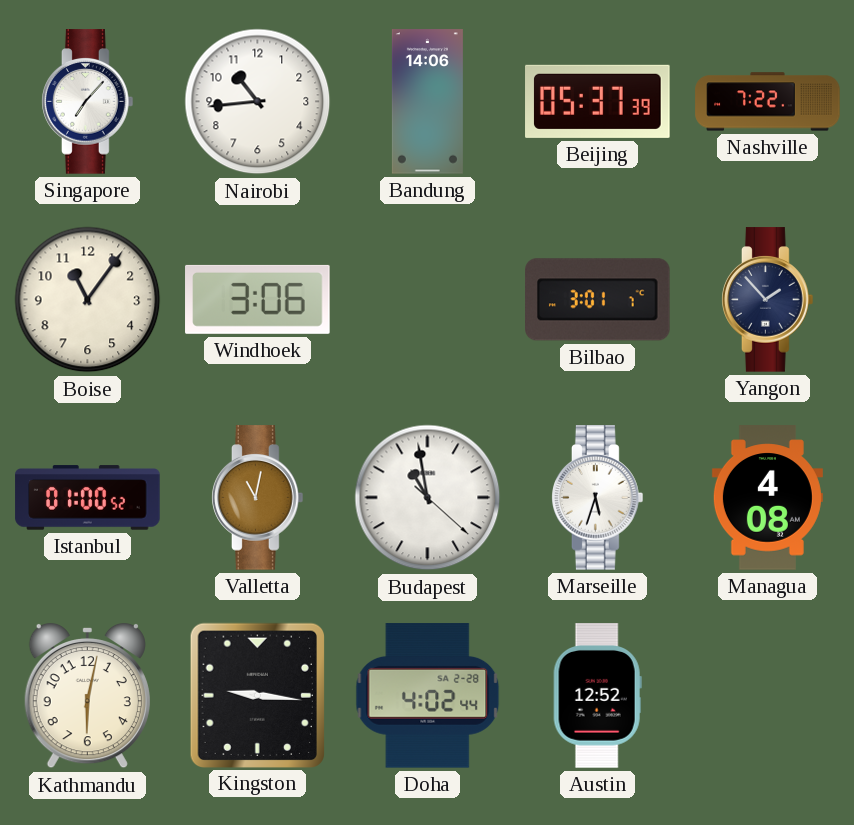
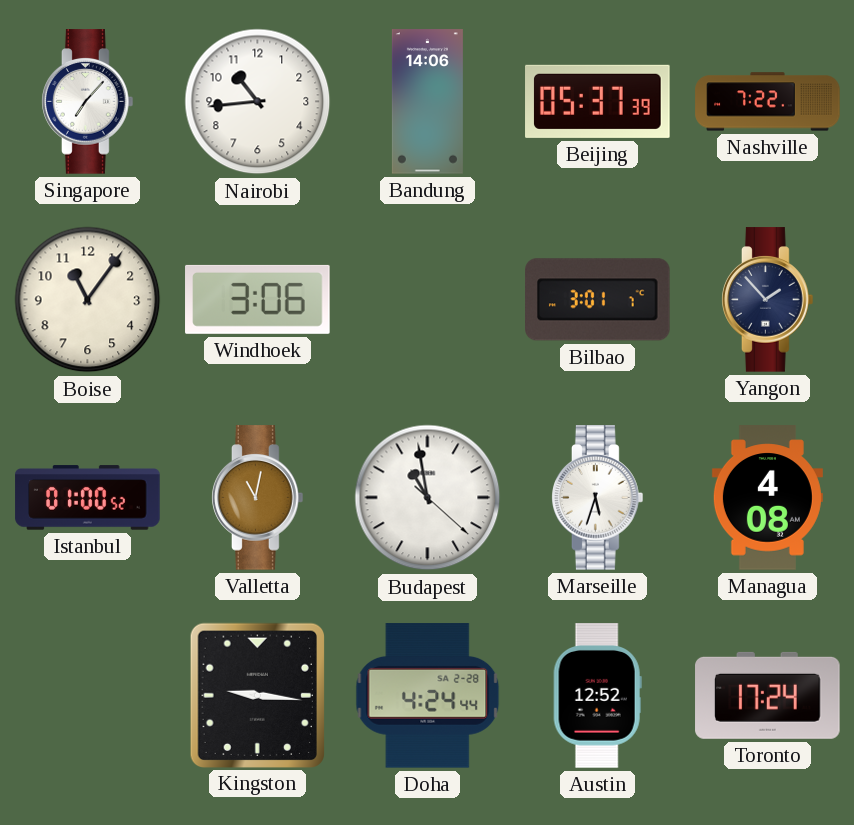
Kathmandu: 6:02 -> none
Doha: 4:02 -> 4:24
Toronto: none -> 17:24
